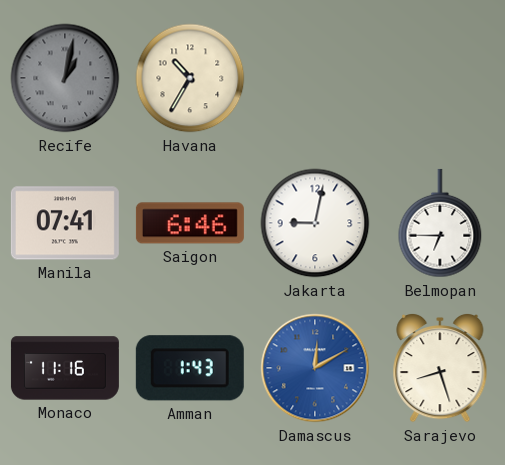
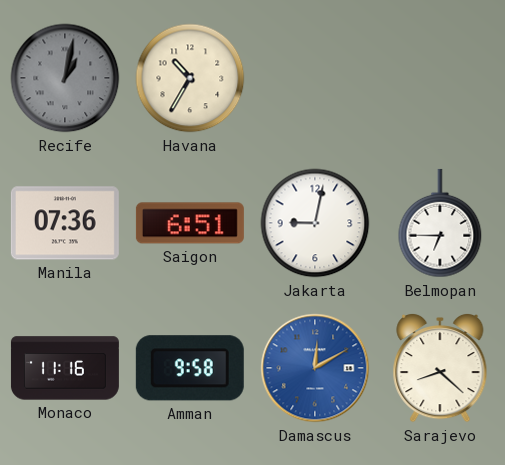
Manila: 07:41 -> 07:36
Saigon: 6:46 -> 6:51
Amman: 1:43 -> 9:58
Sarajevo: 8:27 -> 8:22
